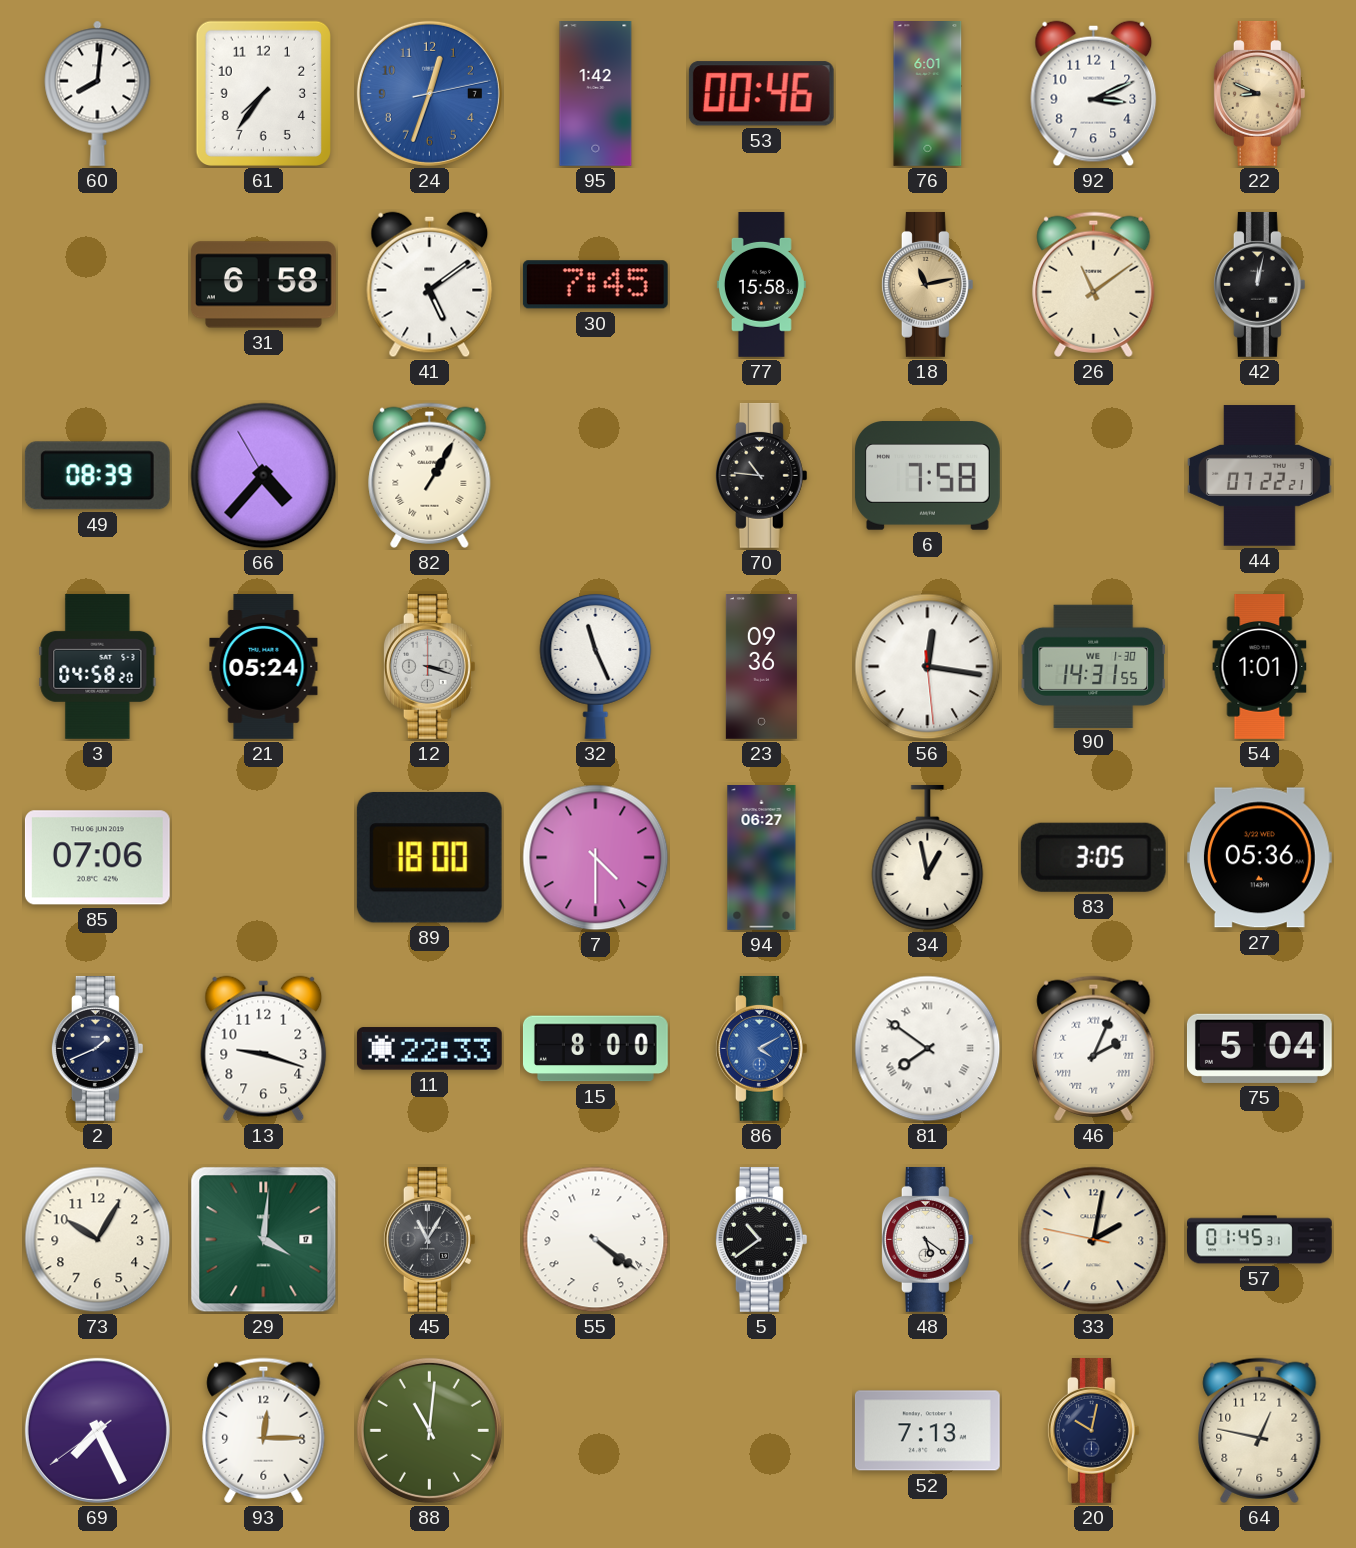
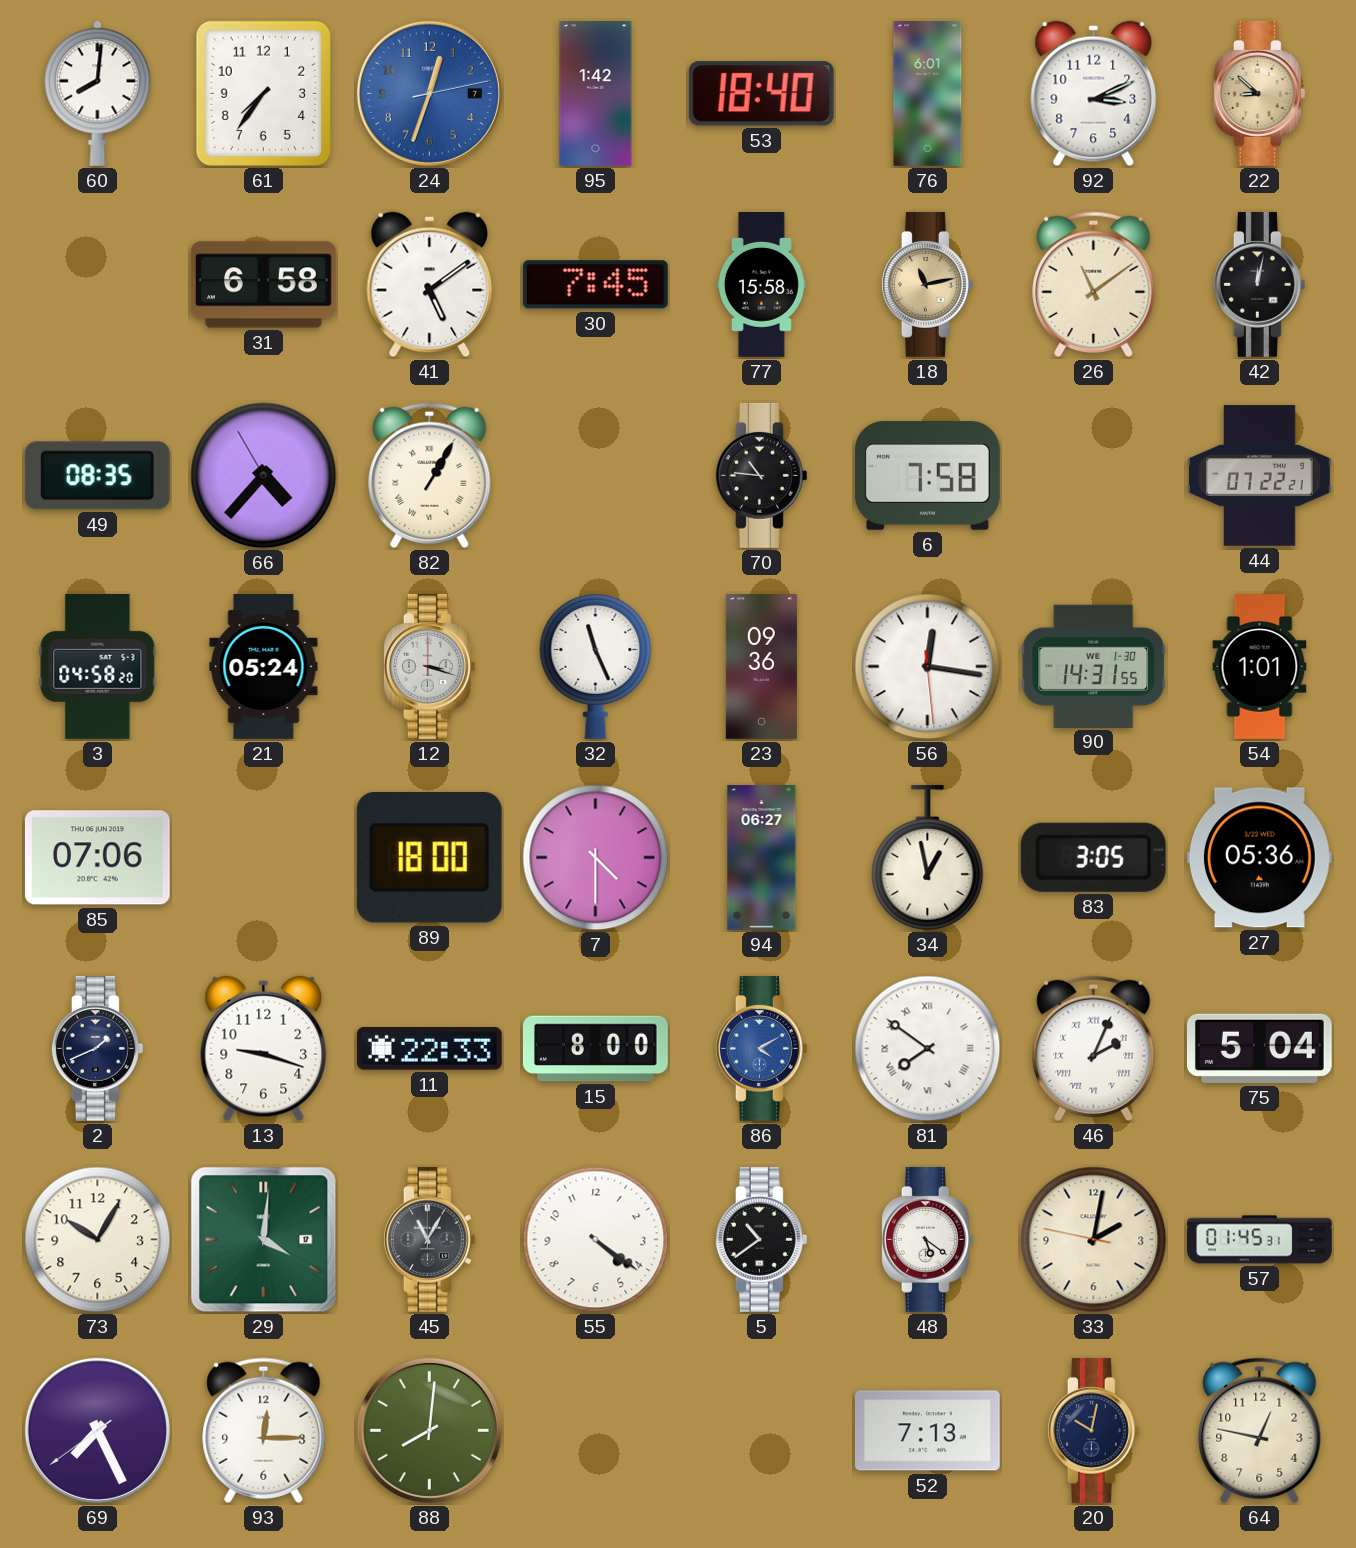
53: 00:46 -> 18:40
22: 8:49 -> 8:52
49: 08:39 -> 08:35
88: 11:01 -> 8:01
